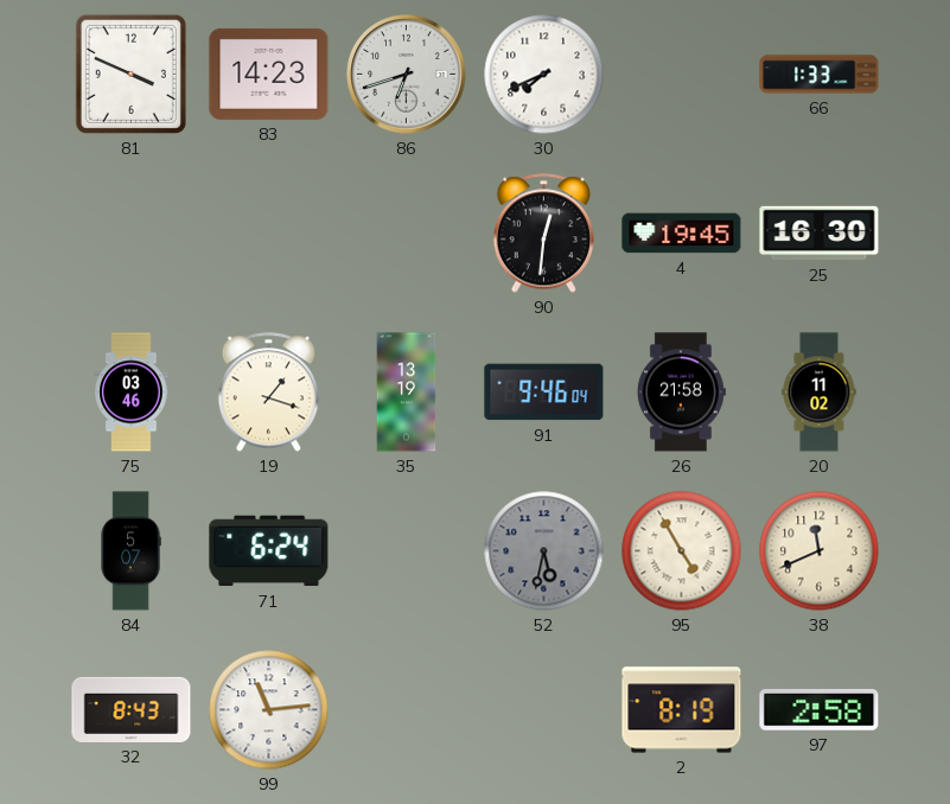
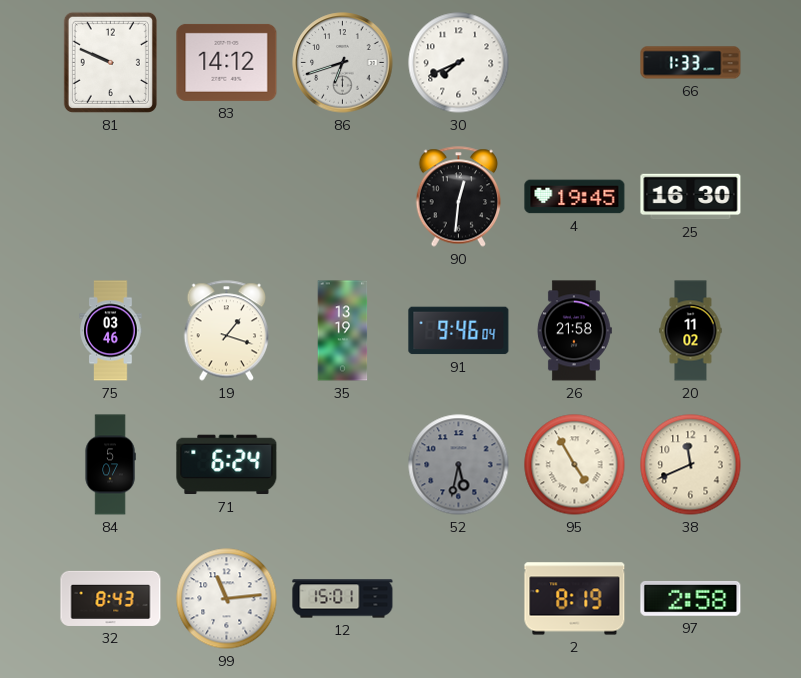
81: 3:49 -> 9:49
83: 14:23 -> 14:12
12: none -> 15:01
